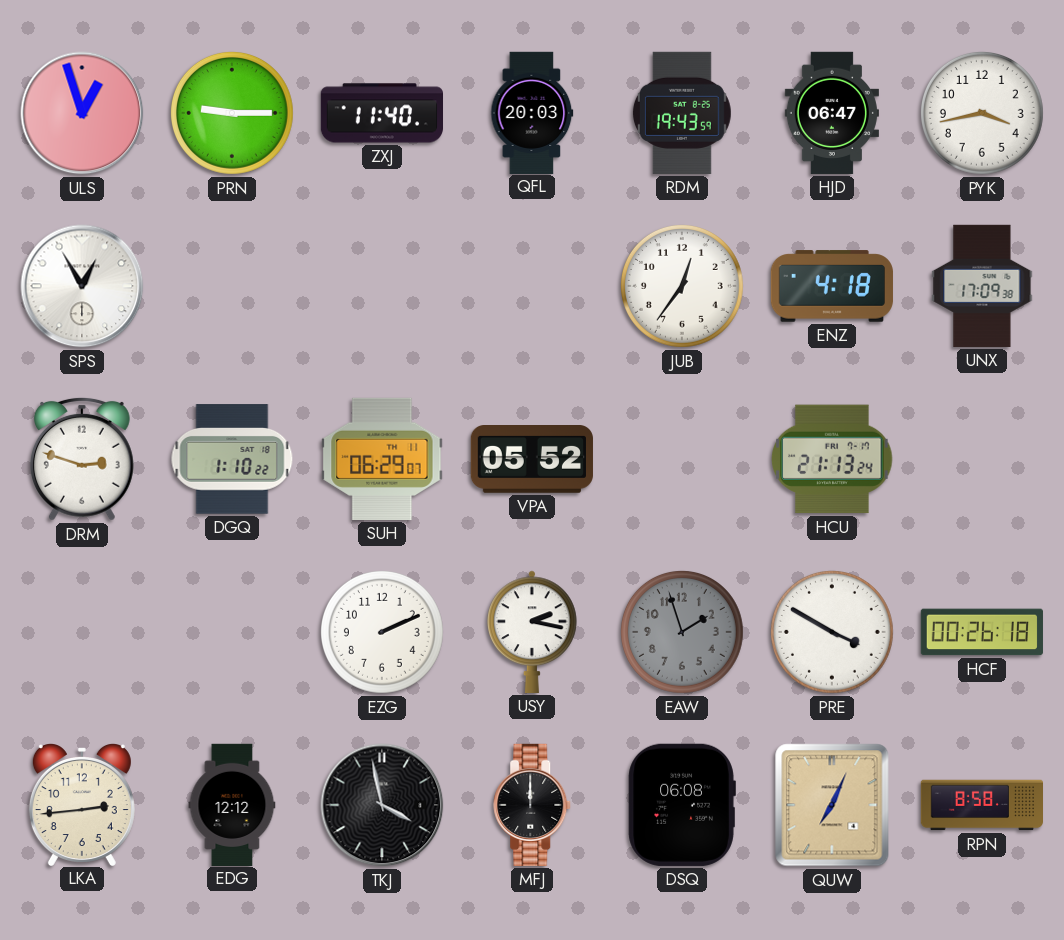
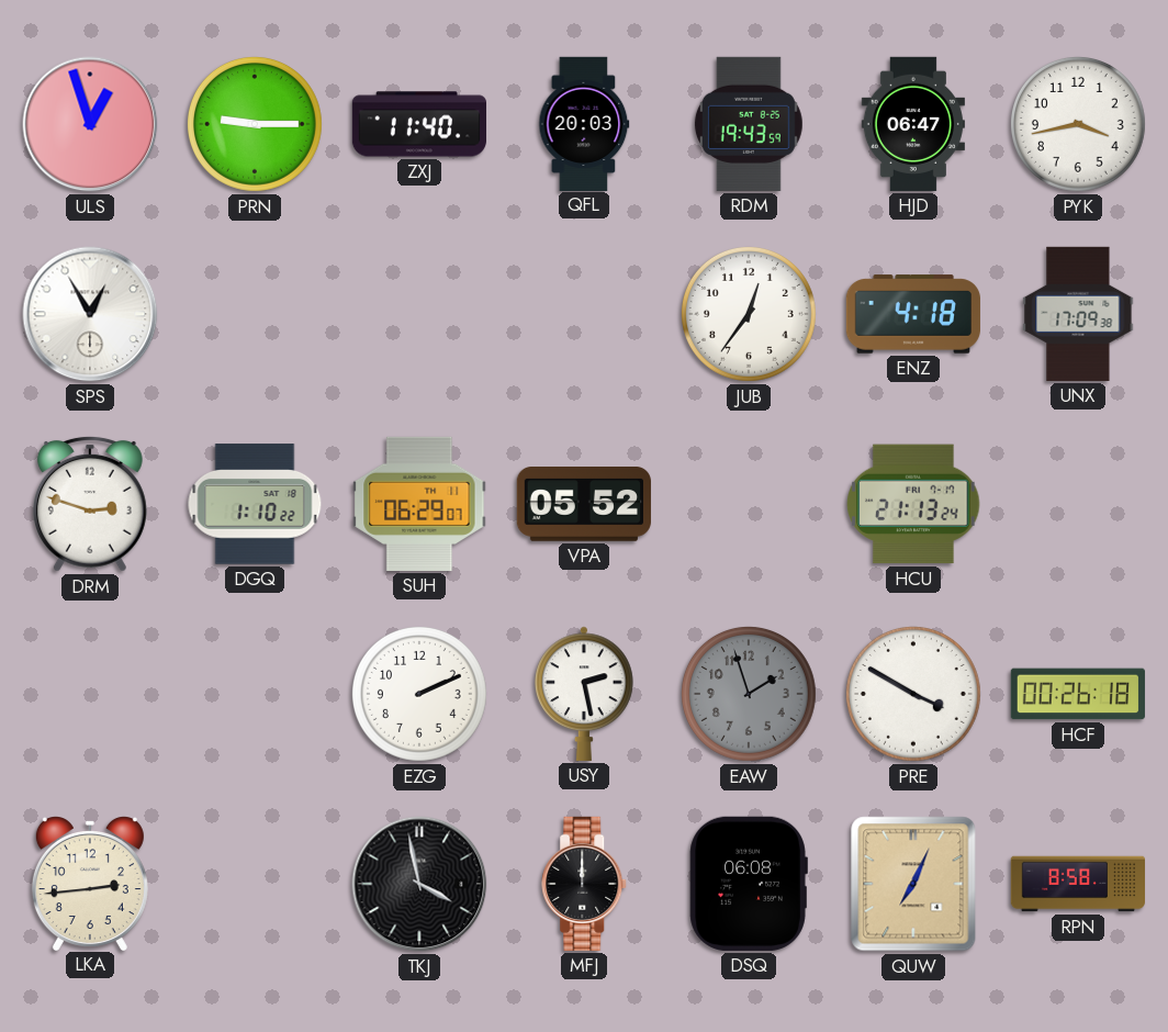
USY: 2:17 -> 2:28
EDG: 12:12 -> none
